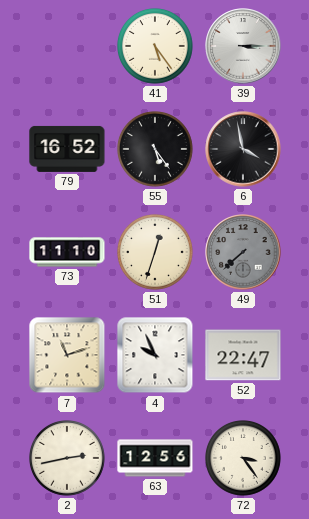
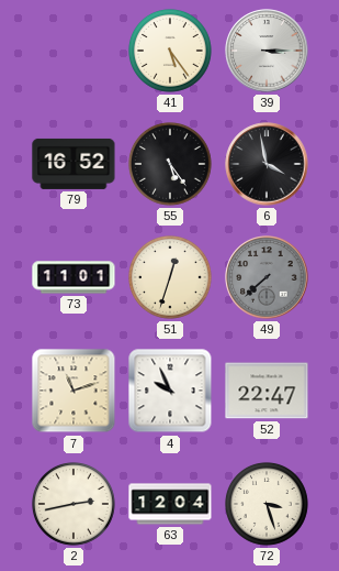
73: 11:10 -> 11:01
63: 12:56 -> 12:04
72: 3:24 -> 3:27
